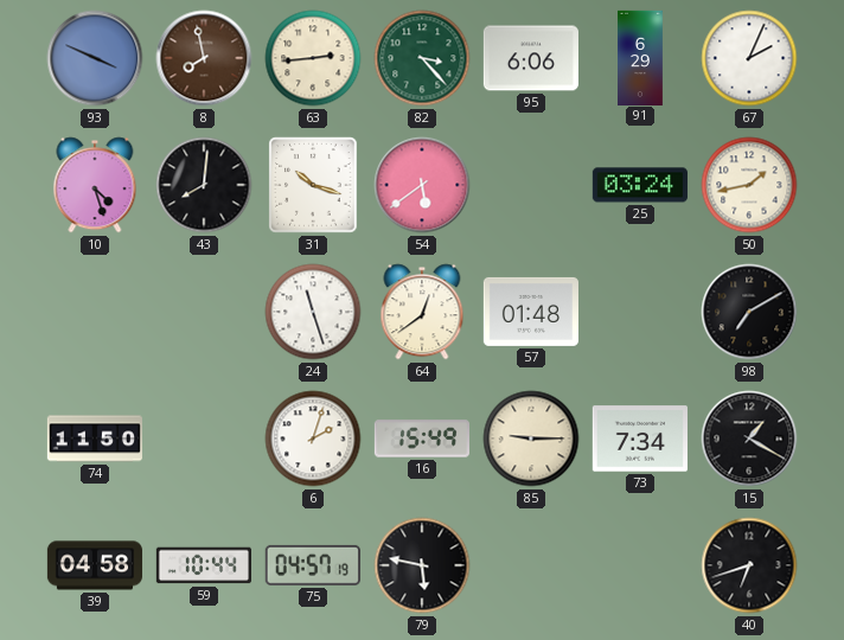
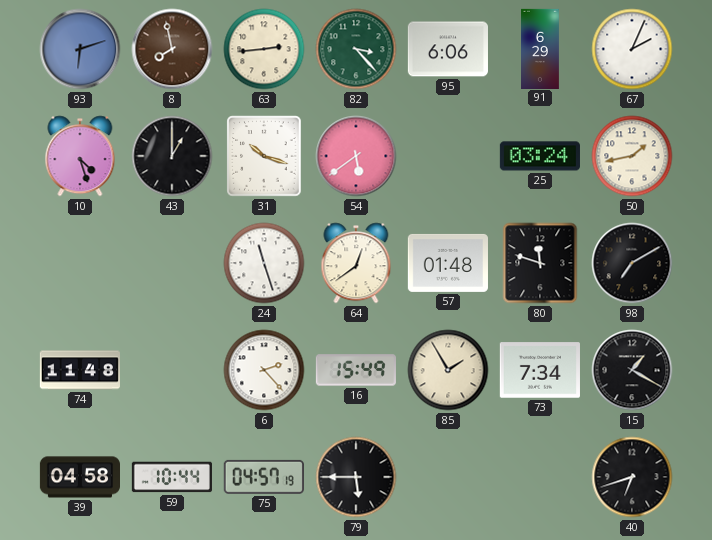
93: 3:49 -> 6:12
43: 8:01 -> 1:00
80: none -> 11:48
74: 11:50 -> 11:48
6: 2:03 -> 2:23
85: 9:15 -> 1:55
79: 5:47 -> 5:45
